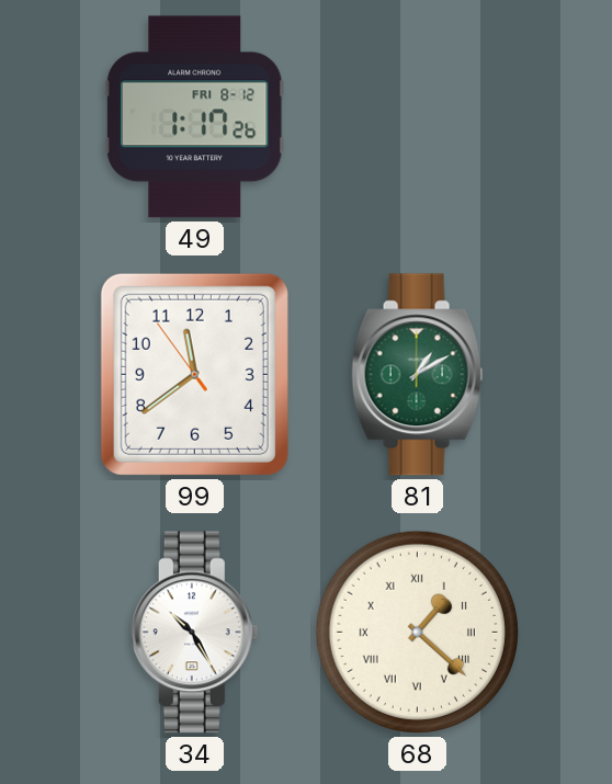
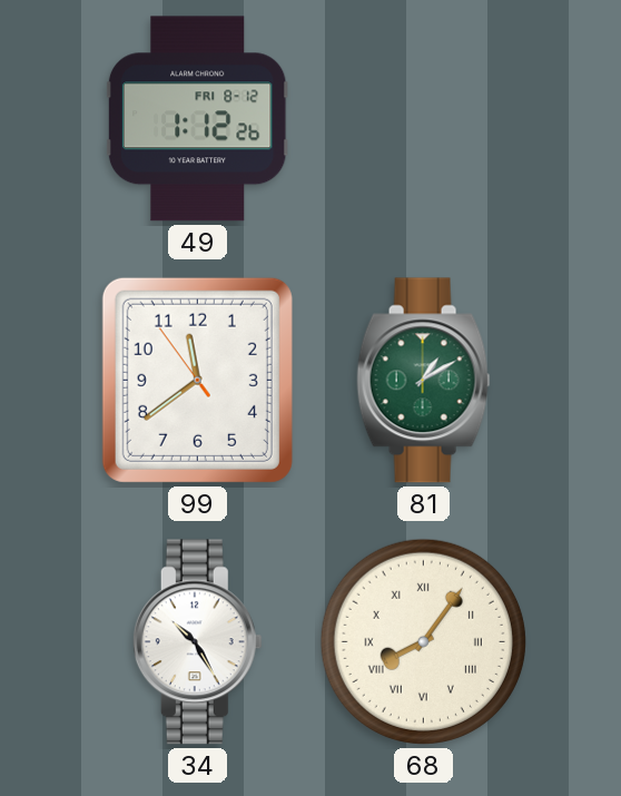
49: 1:17 -> 1:12
68: 1:22 -> 8:06
